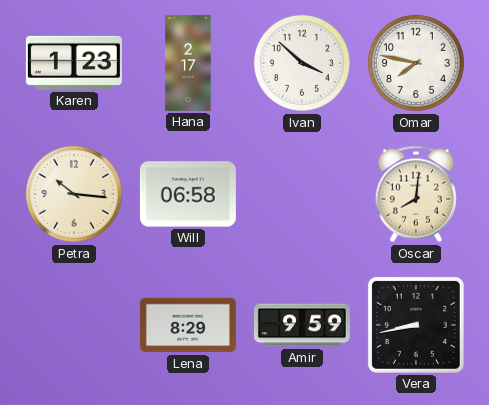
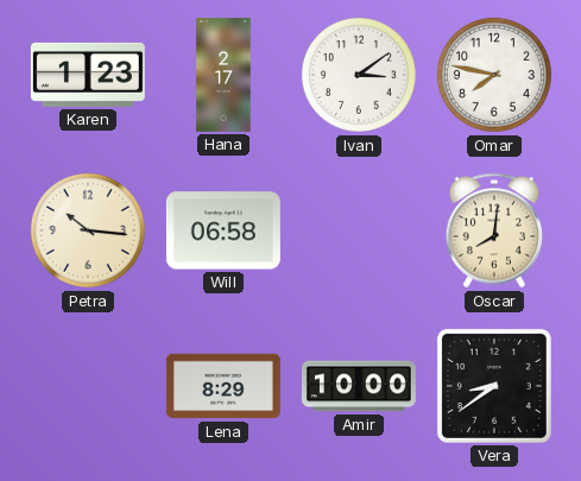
Ivan: 3:52 -> 3:09
Amir: 9:59 -> 10:00
Vera: 8:43 -> 8:39
